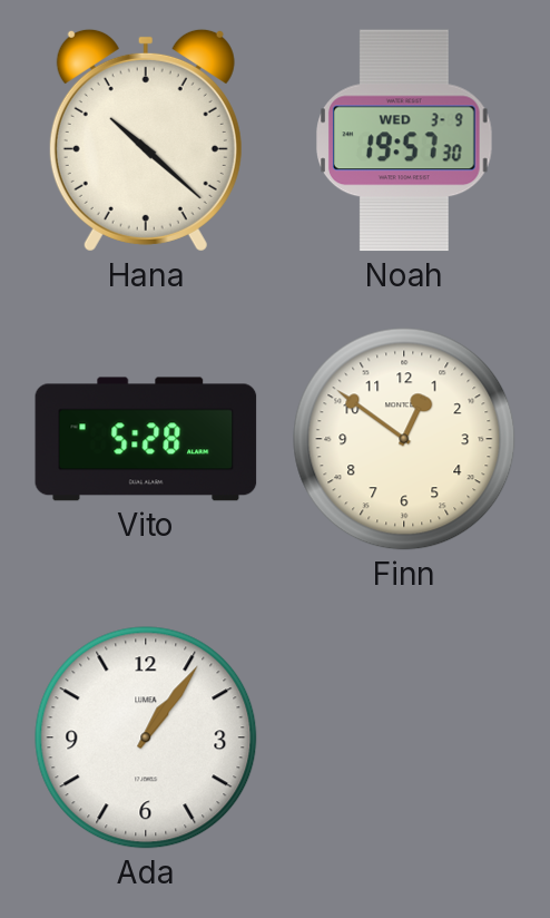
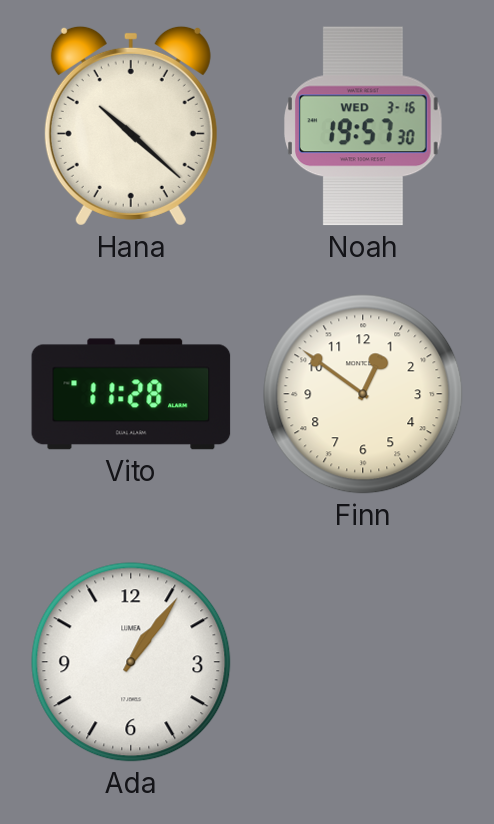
Noah date: WED 3-9 -> WED 3-16
Vito: 5:28 -> 11:28
